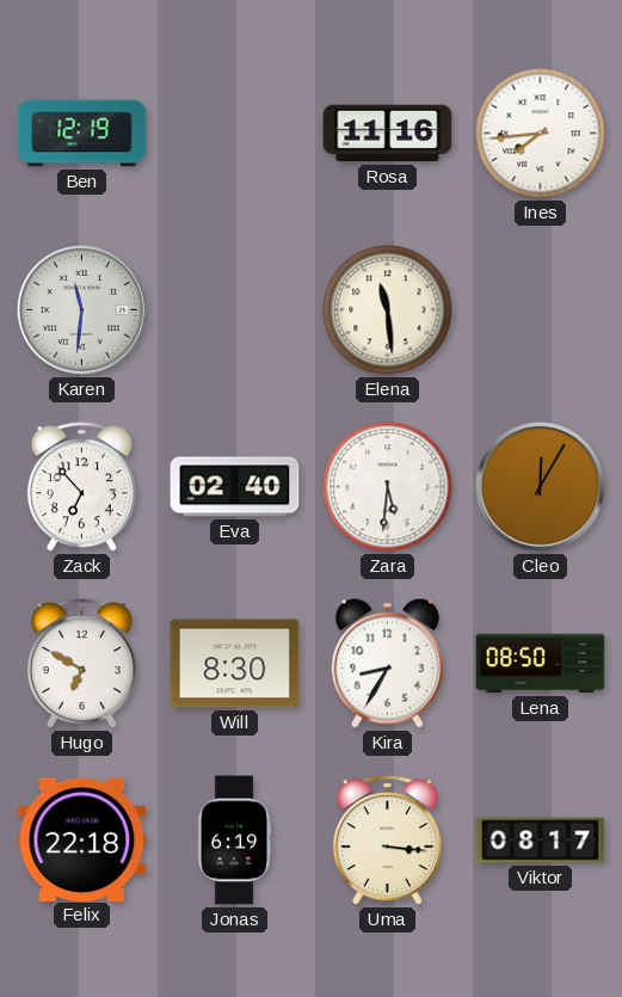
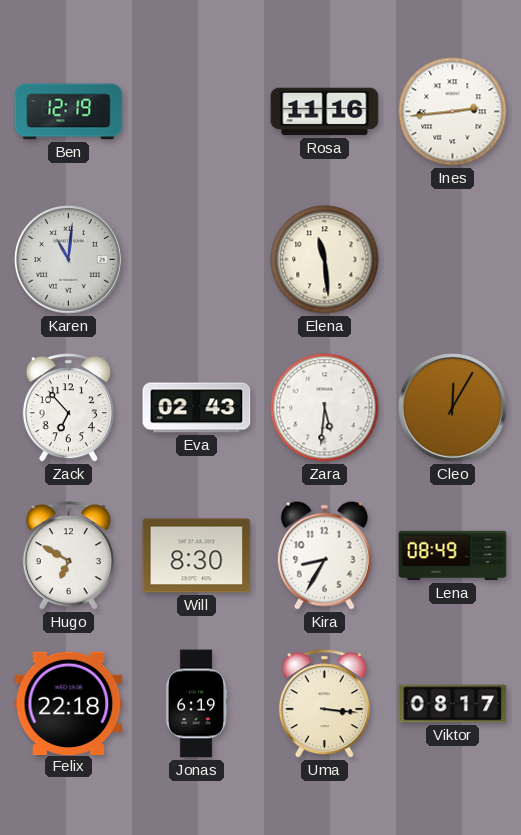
Ines: 7:44 -> 2:44
Karen: 11:31 -> 11:01
Eva: 02:40 -> 02:43
Lena: 08:50 -> 08:49
